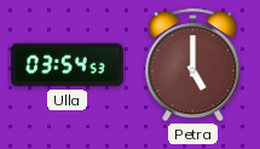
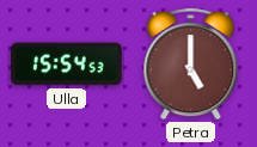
Ulla: 03:54 -> 15:54
